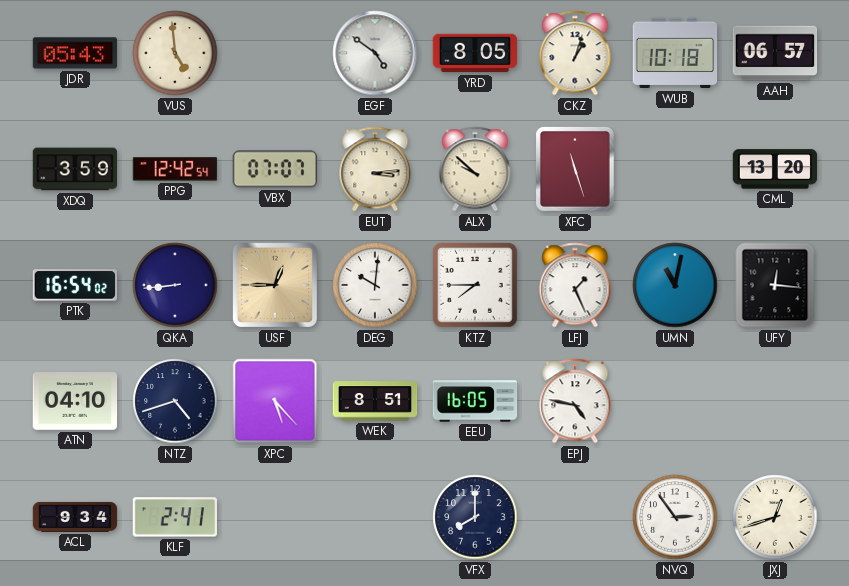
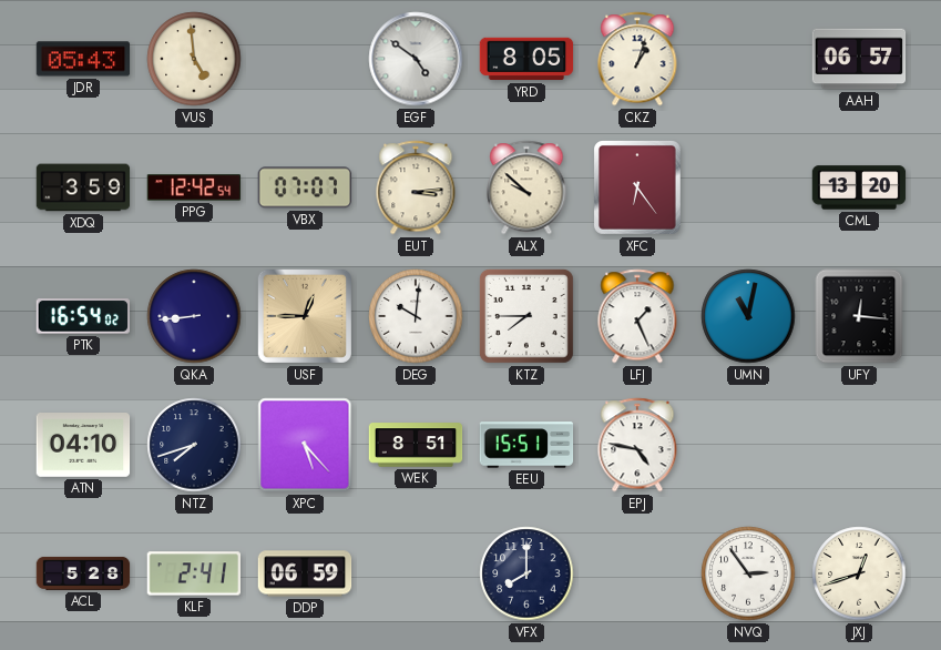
WUB: 10:18 -> none
XFC: 11:27 -> 6:24
NTZ: 4:42 -> 7:42
EEU: 16:05 -> 15:51
ACL: 9:34 -> 5:28
DDP: none -> 06:59
